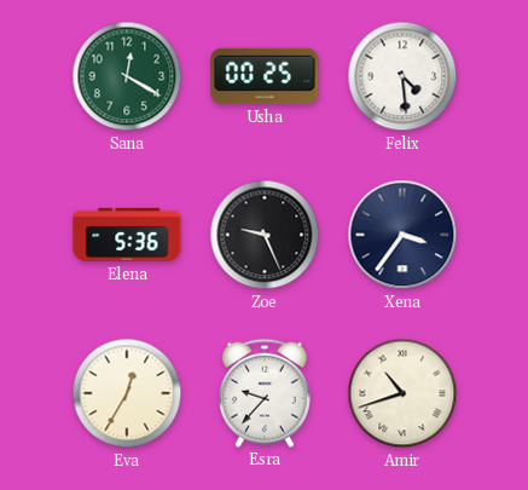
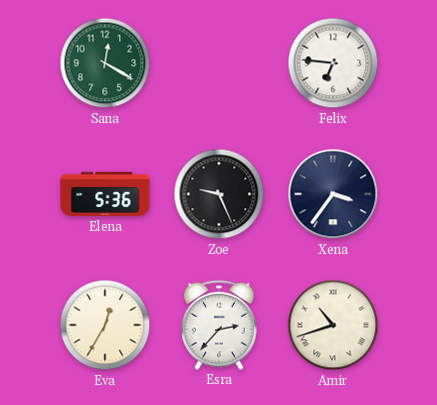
Usha: 00:25 -> none
Felix: 4:29 -> 6:46
Esra: 9:37 -> 2:37
